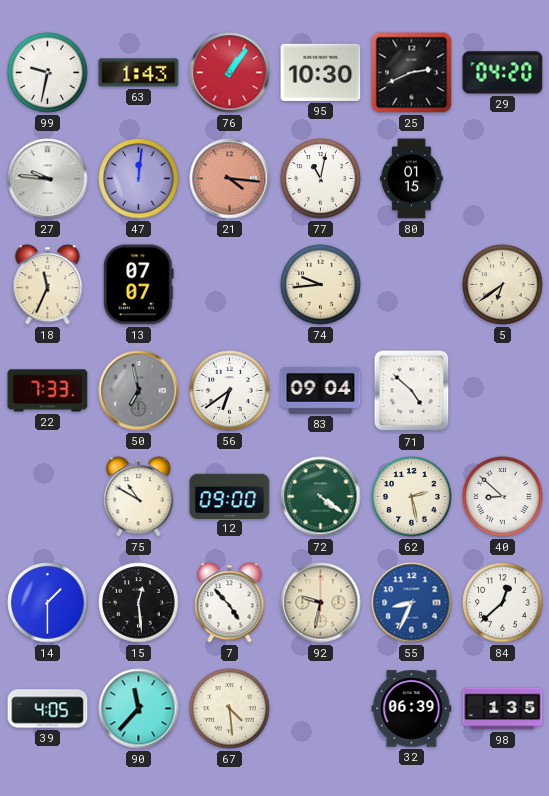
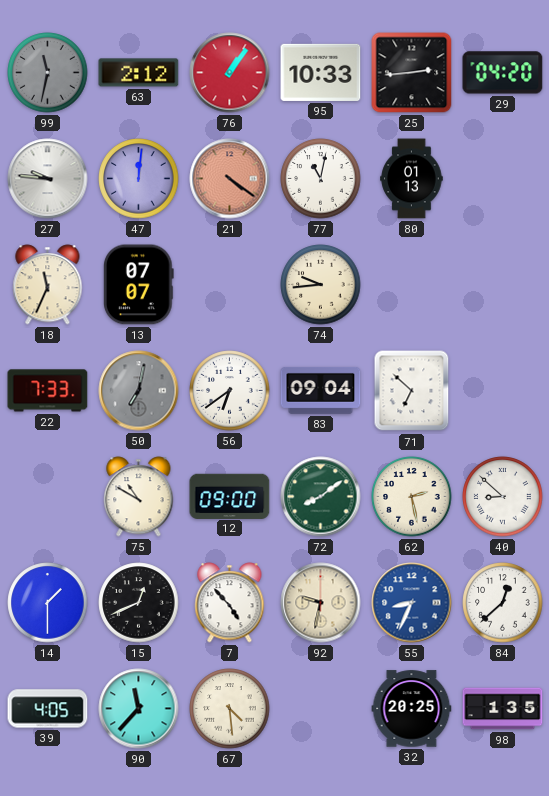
99: 9:32 -> 11:32
99 dial: white -> grey
63: 1:43 -> 2:12
95: 10:30 -> 10:33
25: 2:41 -> 2:44
21: 4:16 -> 4:21
80: 01:15 -> 01:13
5: 6:39 -> none
50: 6:58 -> 7:02
71: 4:52 -> 6:52
72: 4:21 -> 8:09
15: 12:29 -> 12:41
32: 06:39 -> 20:25
